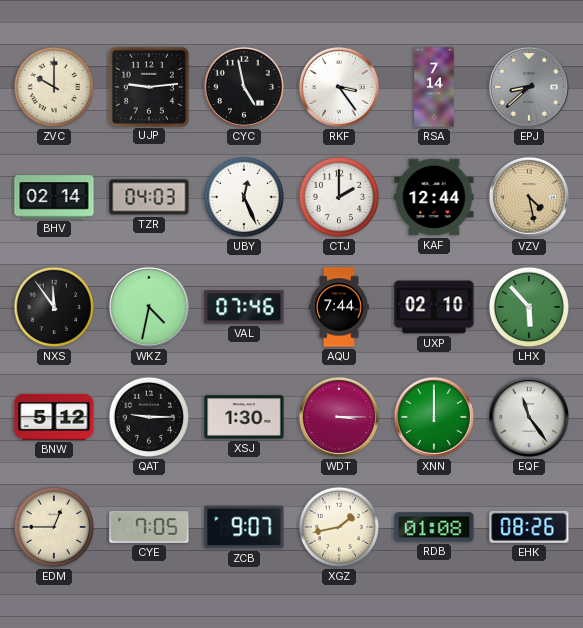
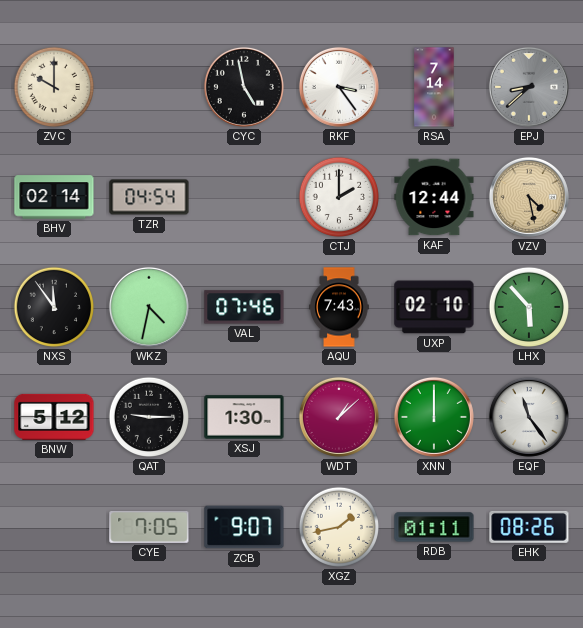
UJP: 9:14 -> none
TZR: 04:03 -> 04:54
UBY: 12:26 -> none
AQU: 7:44 -> 7:43
WDT: 3:15 -> 1:08
EDM: 12:45 -> none
RDB: 01:08 -> 01:11
